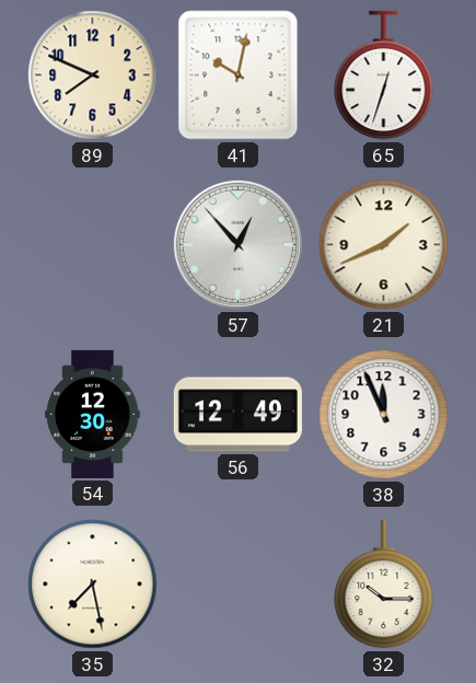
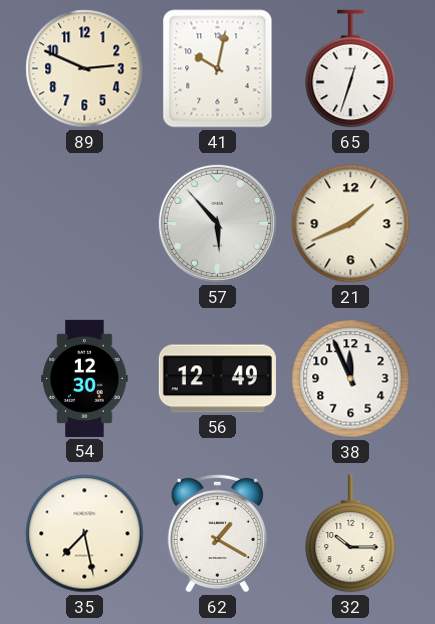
89: 7:49 -> 2:49
57: 12:53 -> 5:53
62: none -> 1:20
